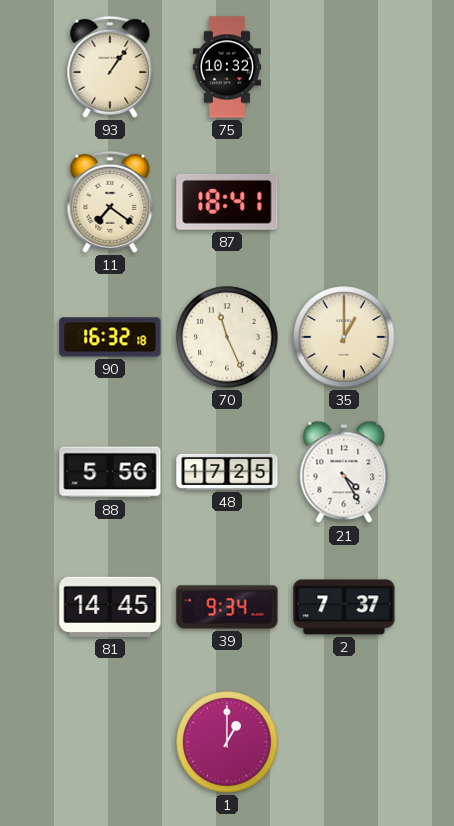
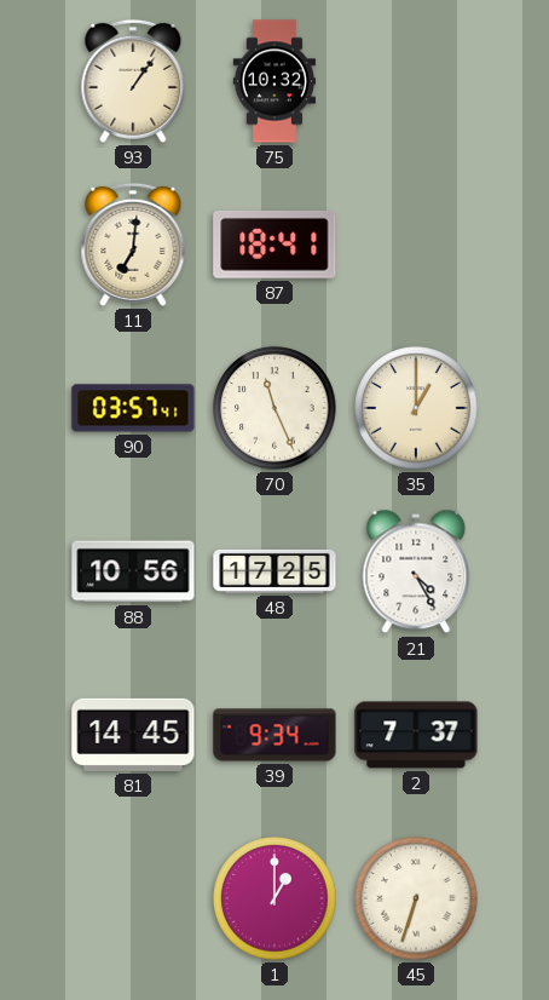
11: 7:21 -> 7:01
90: 16:32 -> 03:57
88: 5:56 -> 10:56
45: none -> 6:33
